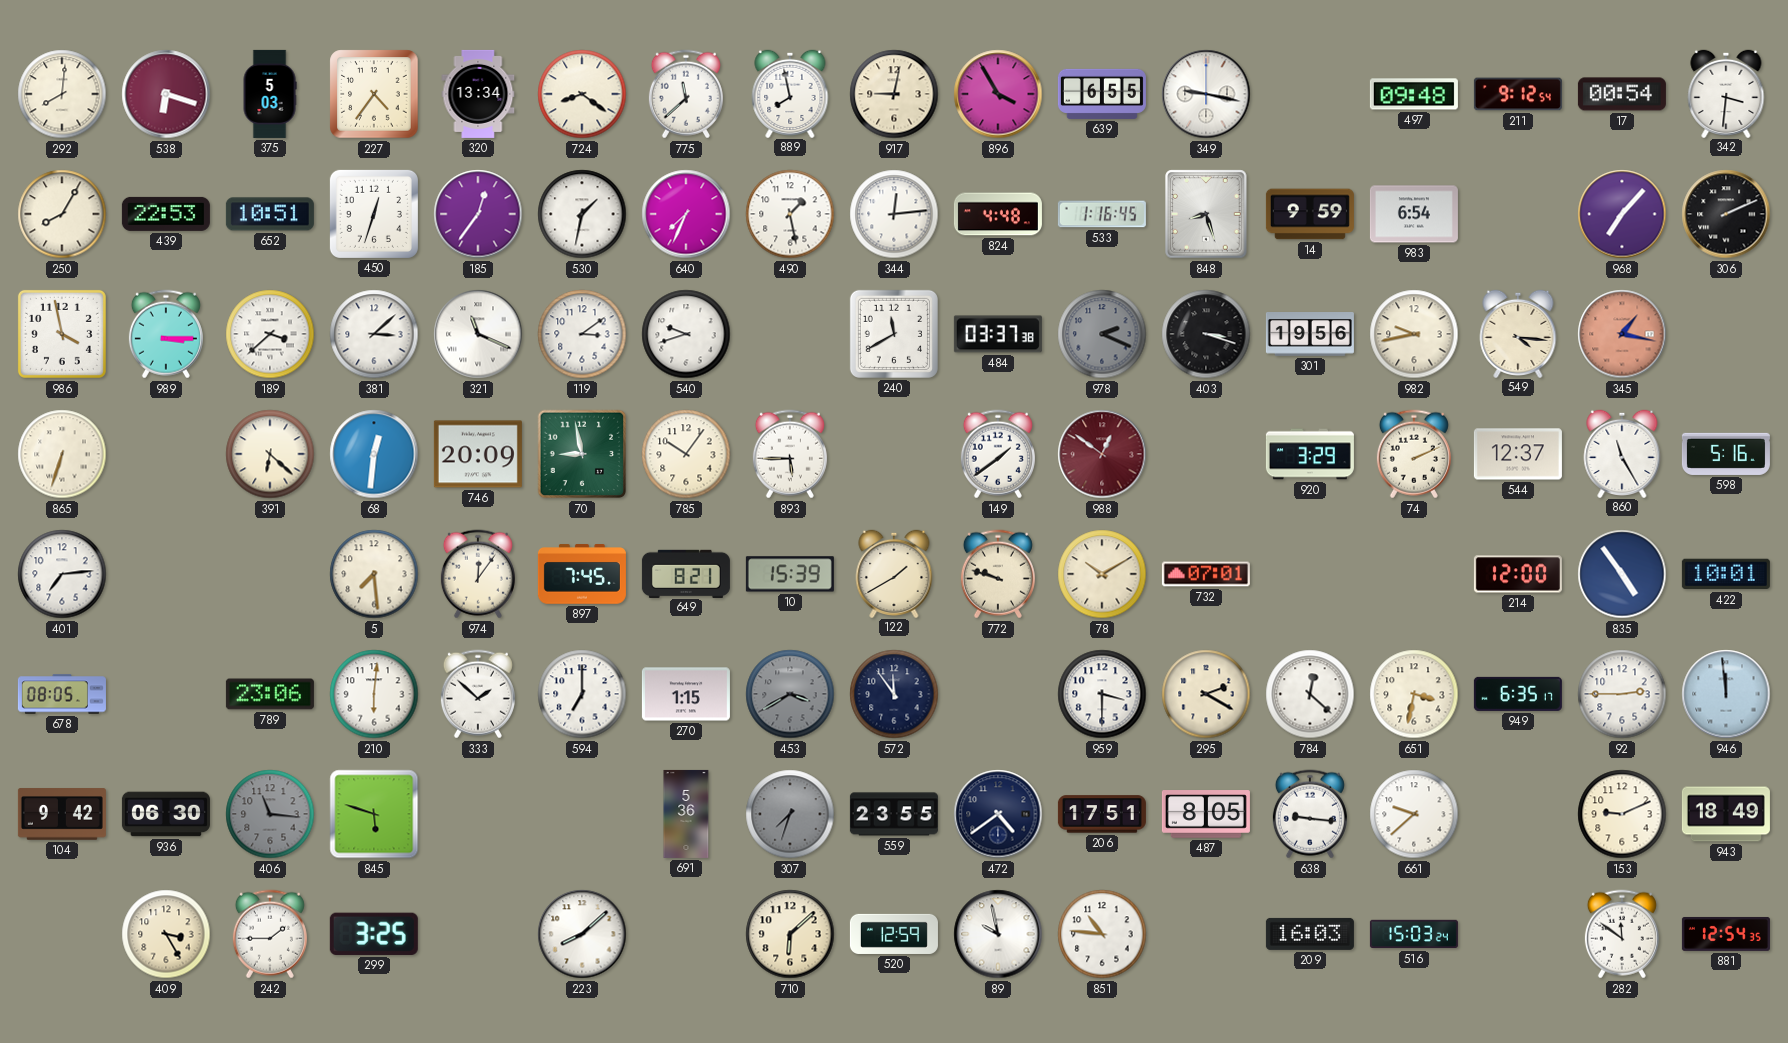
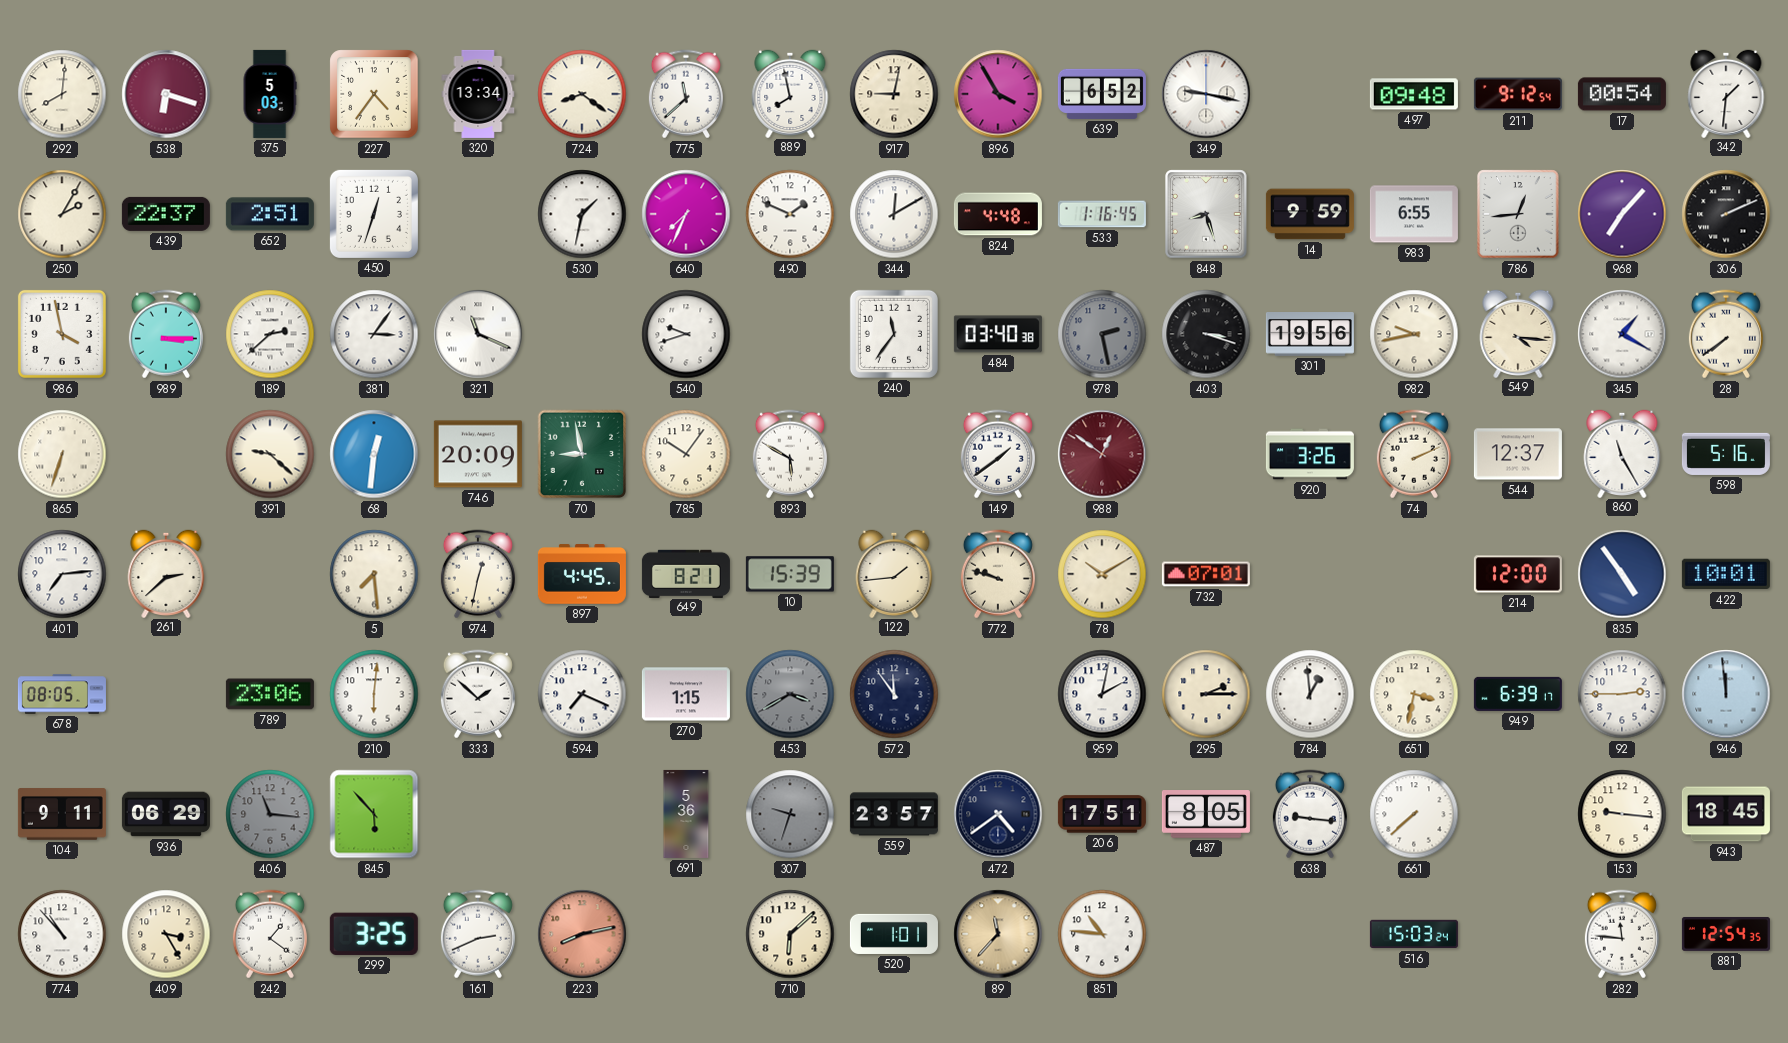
639: 6:55 -> 6:52
342: 3:31 -> 1:31
250: 8:05 -> 2:05
439: 22:53 -> 22:37
652: 10:51 -> 2:51
185: 12:36 -> none
490: 1:28 -> 1:49
344: 12:14 -> 12:10
983: 6:54 -> 6:55
786: none -> 12:44
189: 3:38 -> 2:38
381: 3:08 -> 3:06
119: 3:09 -> none
240: 11:40 -> 11:36
484: 03:37 -> 03:40
978: 2:19 -> 2:28
345: 1:17 -> 1:20
345 dial: salmon -> white
28: none -> 7:39
391: 6:22 -> 9:22
893: 5:45 -> 5:50
920: 3:29 -> 3:26
261: none -> 2:38
974: 12:06 -> 12:32
897: 7:45 -> 4:45
122: 1:40 -> 1:44
594: 7:00 -> 7:19
959: 3:30 -> 2:02
295: 2:20 -> 2:15
784: 12:22 -> 12:59
949: 6:35 -> 6:39
104: 9:42 -> 9:11
936: 06:30 -> 06:29
845: 5:48 -> 5:53
307: 7:33 -> 9:33
559: 23:55 -> 23:57
661: 9:38 -> 7:38
153: 9:11 -> 9:16
943: 18:49 -> 18:45
774: none -> 10:53
242: 1:45 -> 1:21
161: none -> 2:41
223: 8:08 -> 8:13
223 dial: white -> salmon
520: 12:59 -> 1:01
89: 9:58 -> 11:37
89 dial: white -> champagne
209: 16:03 -> none
282: 11:51 -> 11:46
